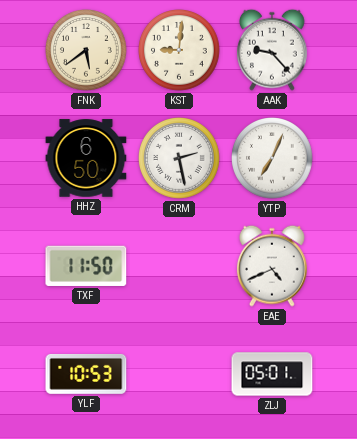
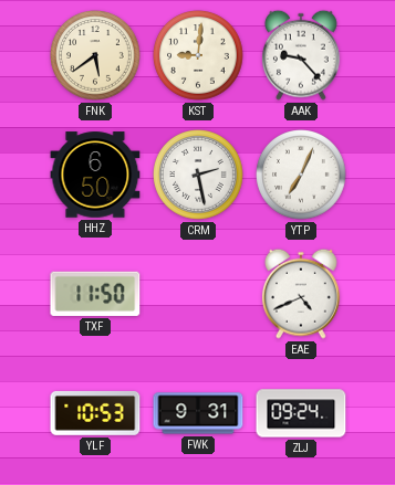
FWK: none -> 9:31
ZLJ: 05:01 -> 09:24
